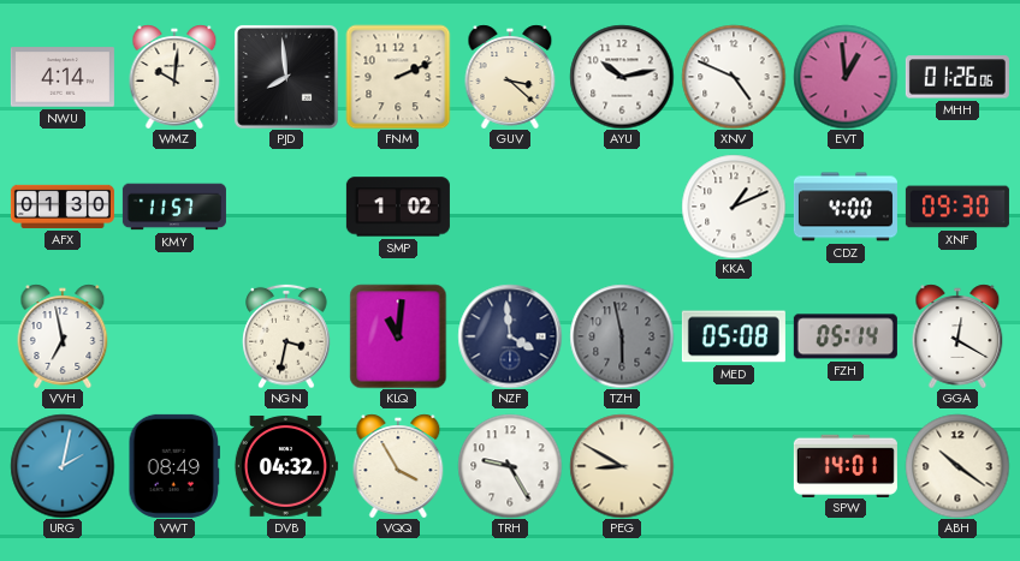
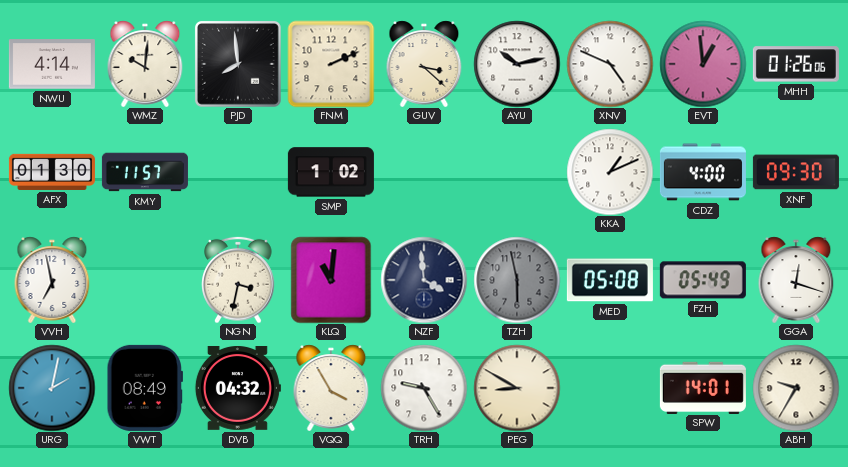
FZH: 05:14 -> 05:49
GGA: 12:20 -> 12:18
ABH: 10:21 -> 9:35
